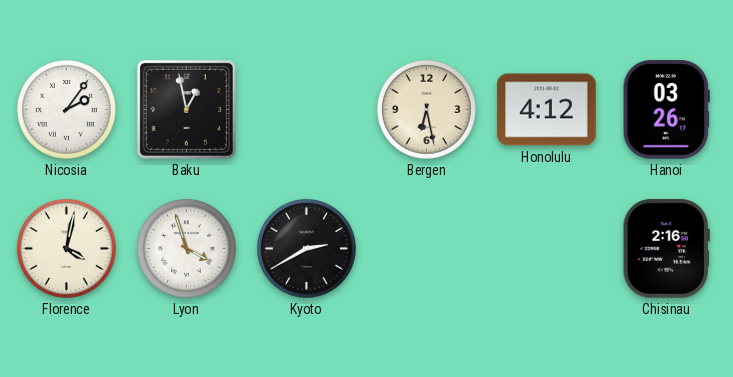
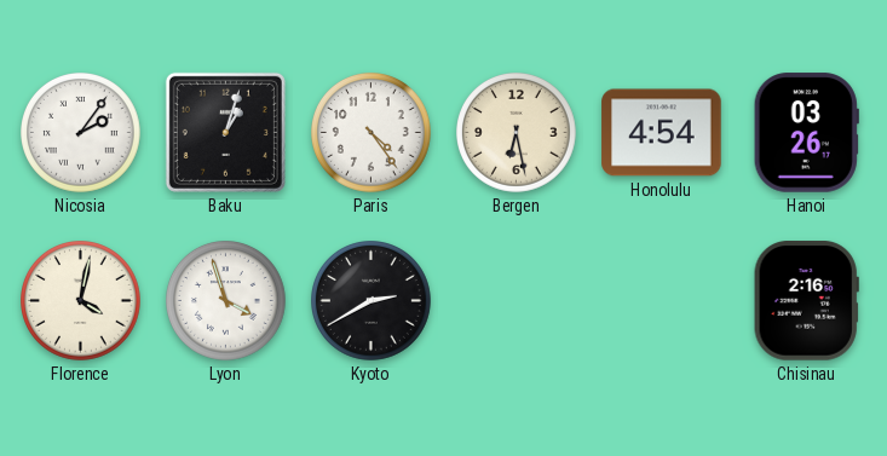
Baku: 12:58 -> 1:03
Paris: none -> 4:24
Honolulu: 4:12 -> 4:54
